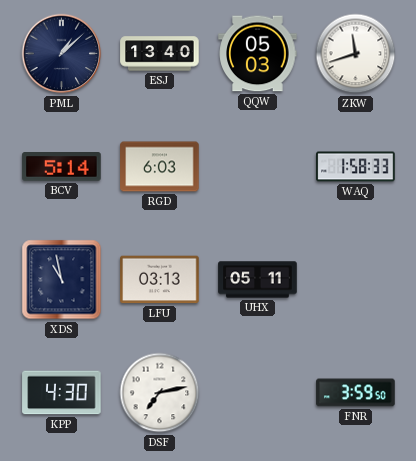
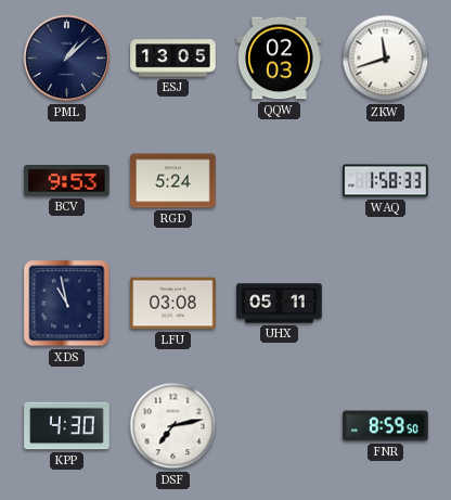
ESJ: 13:40 -> 13:05
QQW: 05:03 -> 02:03
BCV: 5:14 -> 9:53
RGD: 6:03 -> 5:24
LFU: 03:13 -> 03:08
FNR: 3:59 -> 8:59
